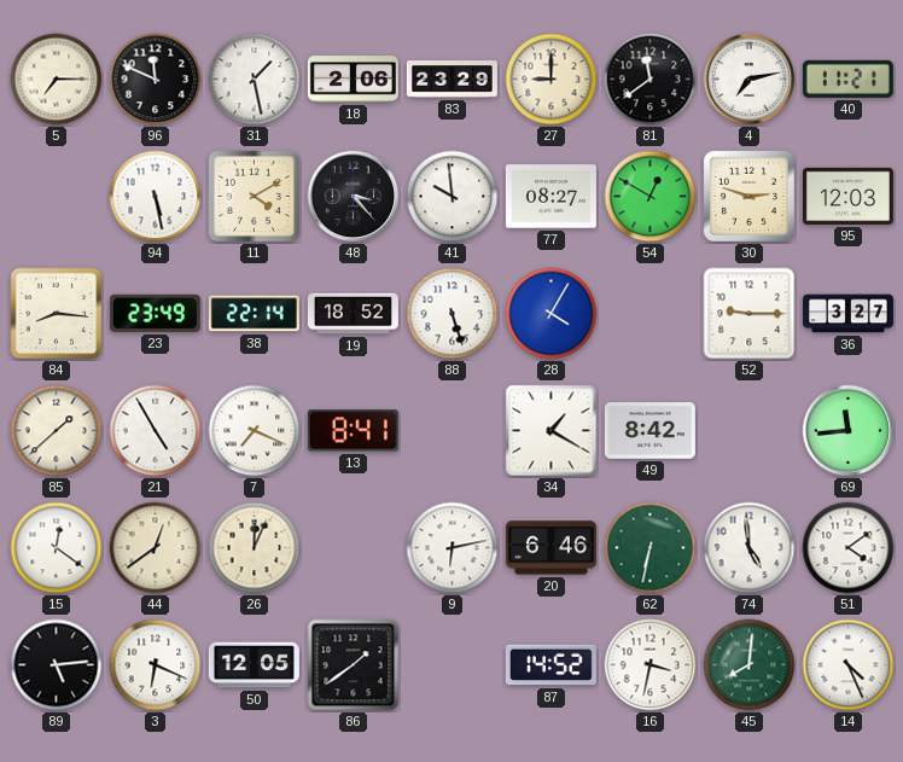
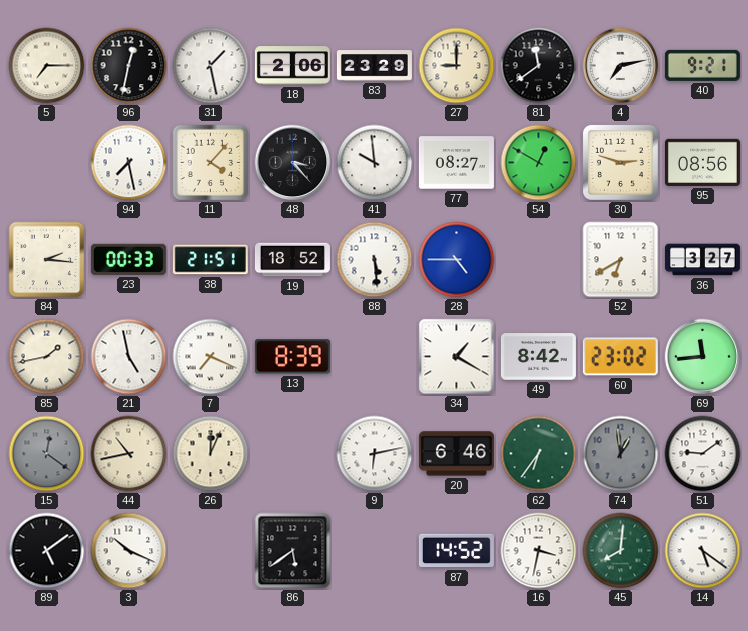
96: 11:49 -> 12:32
40: 11:21 -> 9:21
94: 5:28 -> 7:28
11: 4:10 -> 4:07
95: 12:03 -> 08:56
84: 8:16 -> 2:16
23: 23:49 -> 00:33
38: 22:14 -> 21:51
88: 5:27 -> 5:29
28: 4:05 -> 4:45
52: 9:15 -> 6:40
85: 1:38 -> 1:43
21: 4:55 -> 4:58
13: 8:41 -> 8:39
60: none -> 23:02
15 dial: white -> grey
44: 12:39 -> 10:43
62: 6:32 -> 6:36
74: 4:59 -> 12:59
74 dial: white -> grey
51: 4:09 -> 9:09
89: 5:14 -> 5:09
3: 6:19 -> 10:19
50: 12:05 -> none
86: 1:39 -> 5:39
14: 4:26 -> 5:21
